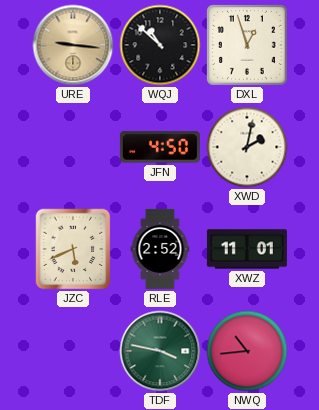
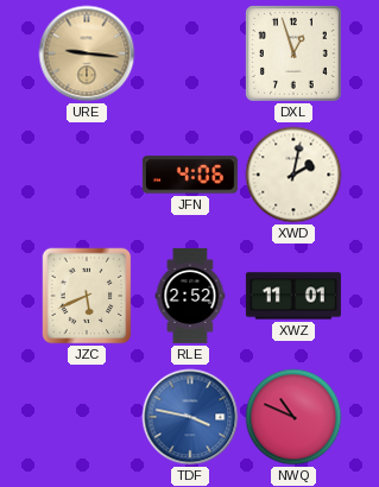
WQJ: 10:52 -> none
JFN: 4:50 -> 4:06
TDF dial: green -> blue
NWQ: 10:44 -> 10:49
